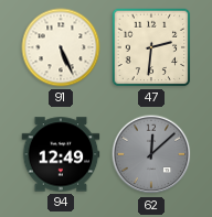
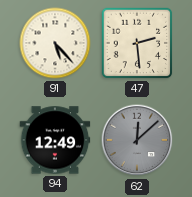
91: 5:26 -> 5:23
47: 2:31 -> 2:29
